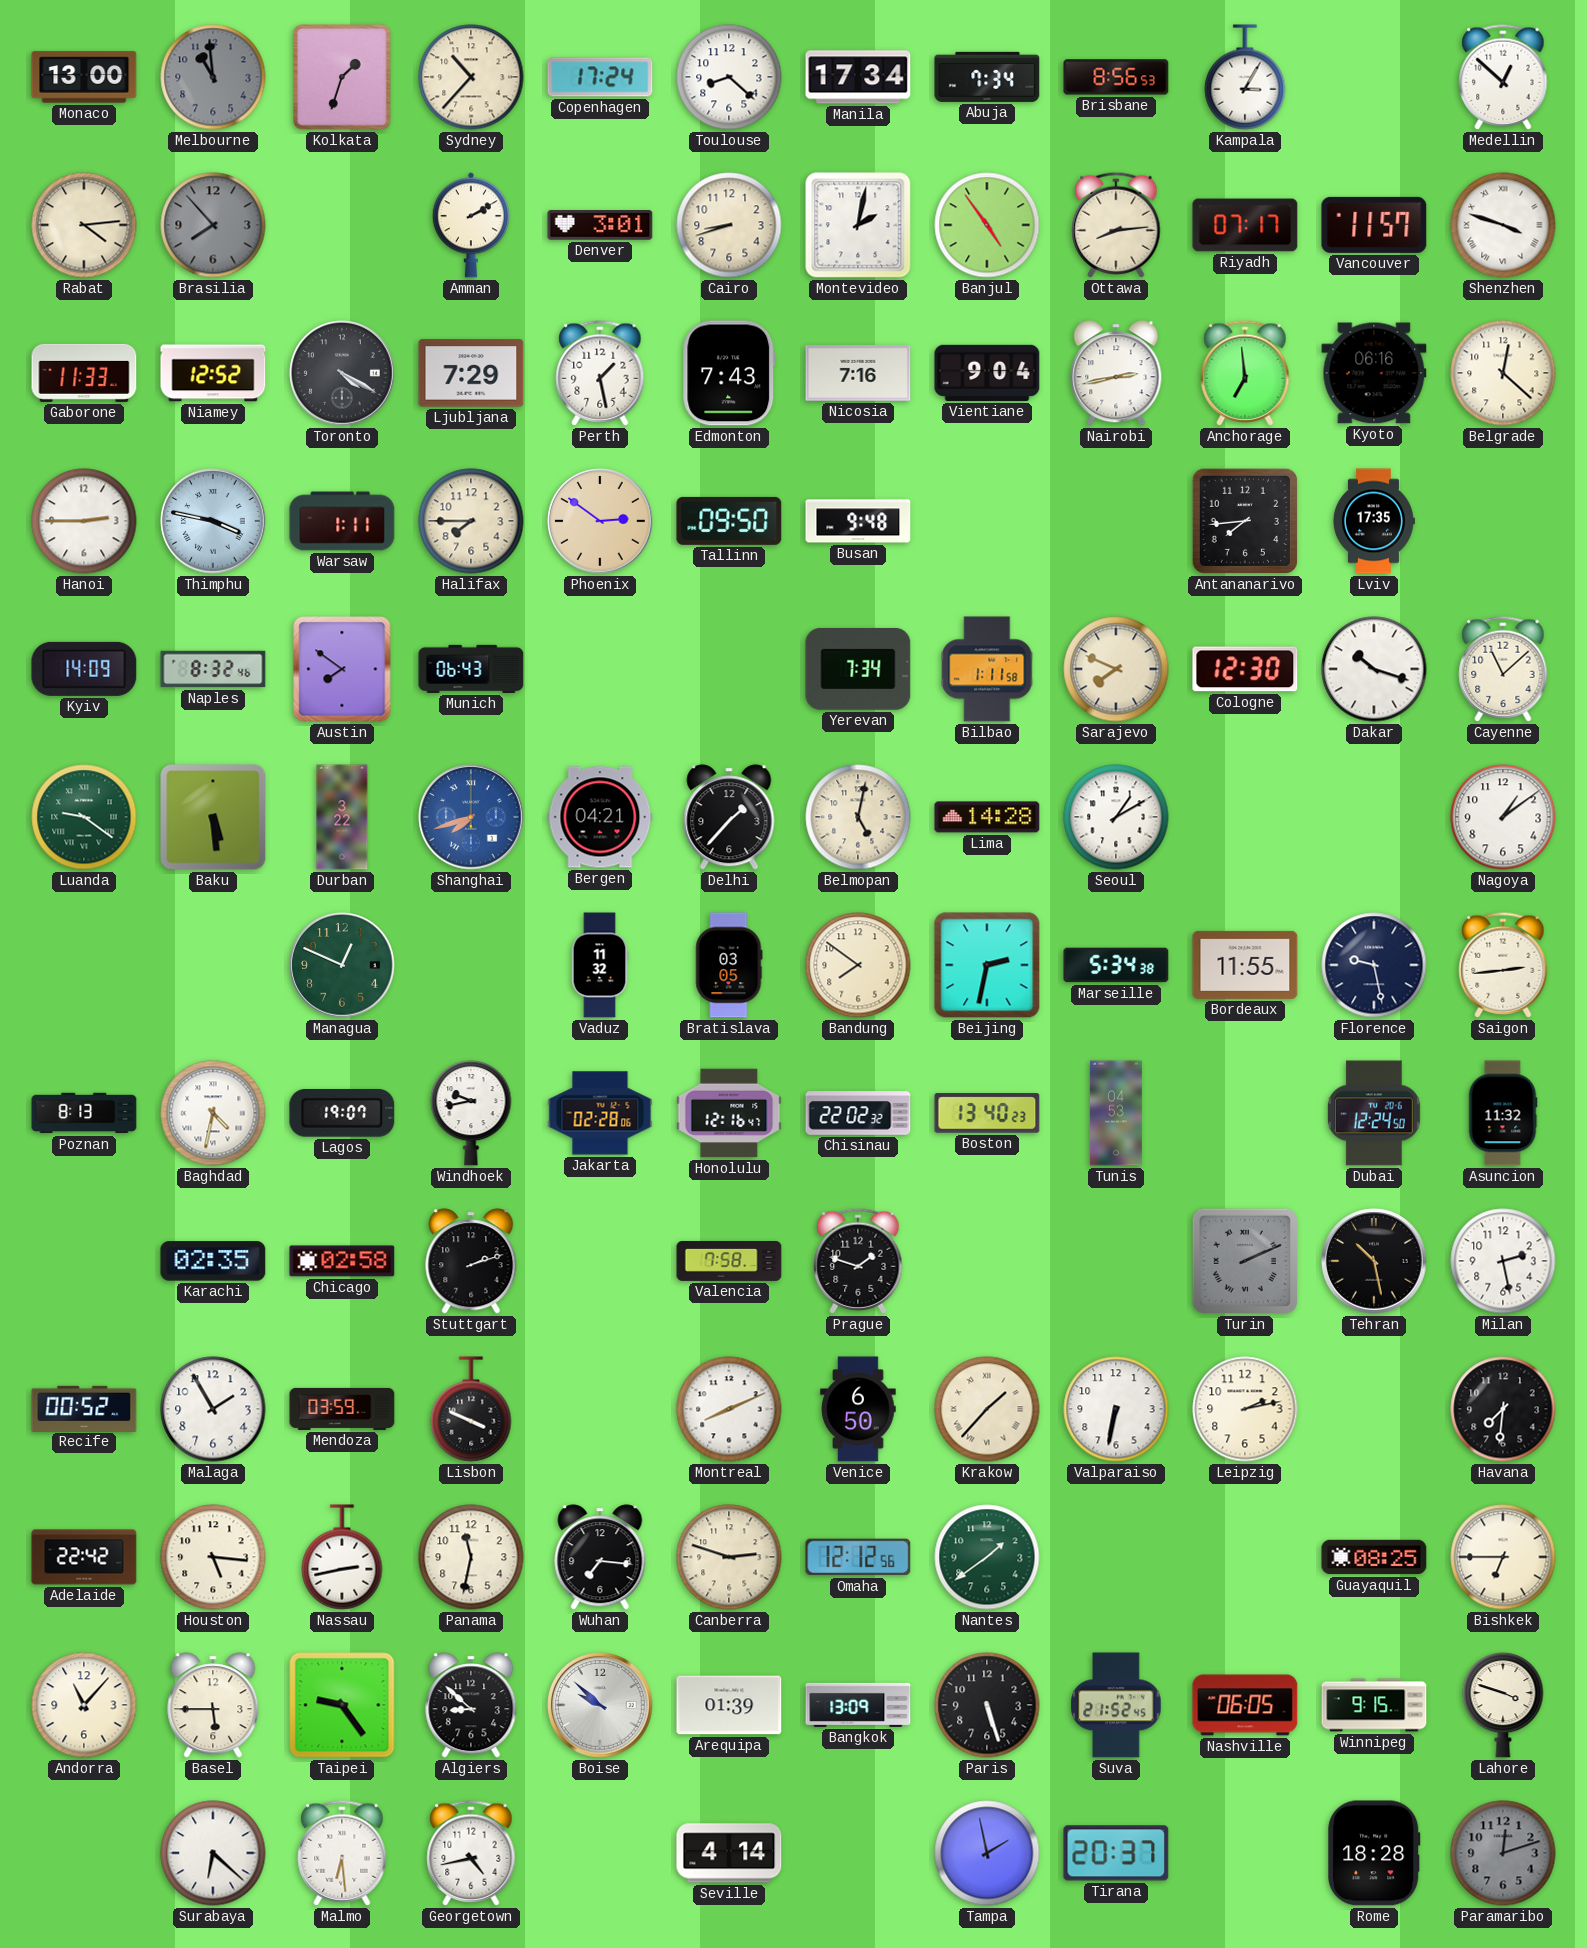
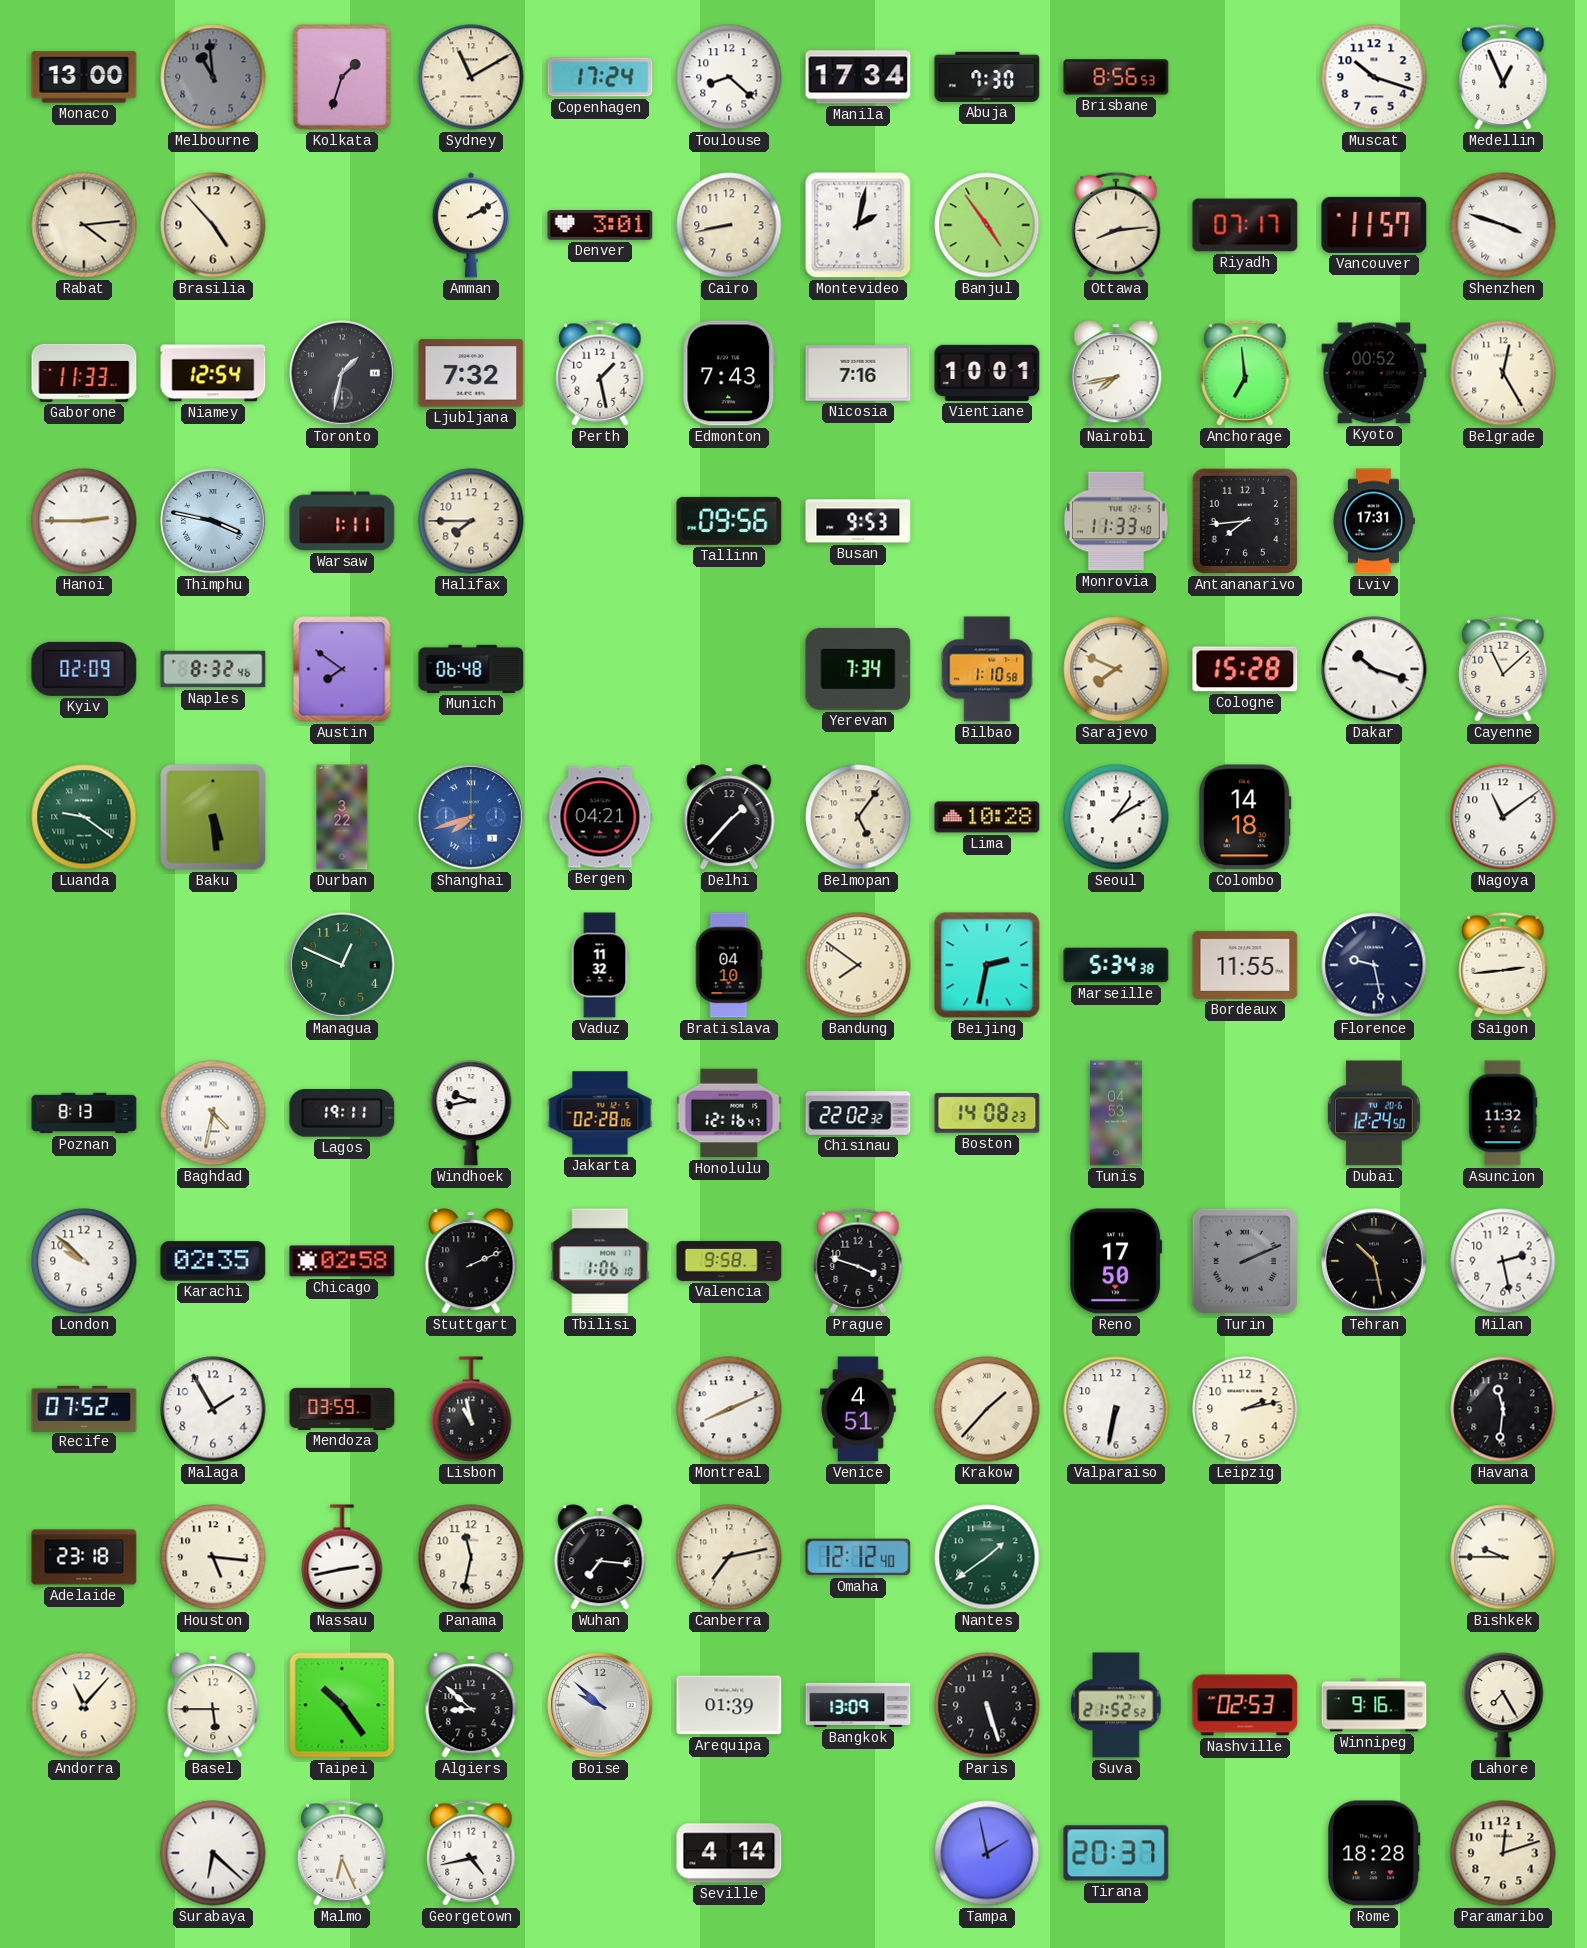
Sydney: 10:37 -> 11:10
Abuja: 7:34 -> 7:30
Kampala: 3:05 -> none
Muscat: none -> 10:18
Medellin: 12:52 -> 12:56
Brasilia: 7:53 -> 4:53
Brasilia dial: grey -> cream
Cairo: 8:42 -> 8:43
Niamey: 12:52 -> 12:54
Toronto: 4:20 -> 1:32
Ljubljana: 7:29 -> 7:32
Vientiane: 9:04 -> 10:01
Nairobi: 2:43 -> 7:43
Kyoto: 06:16 -> 00:52
Belgrade: 12:22 -> 12:25
Phoenix: 2:51 -> none
Tallinn: 09:50 -> 09:56
Busan: 9:48 -> 9:53
Monrovia: none -> 11:33
Lviv: 17:35 -> 17:31
Kyiv: 14:09 -> 02:09
Munich: 06:43 -> 06:48
Bilbao: 1:11 -> 1:10
Cologne: 12:30 -> 15:28
Belmopan: 5:02 -> 5:06
Lima: 14:28 -> 10:28
Colombo: none -> 14:18
Nagoya: 1:09 -> 11:09
Bratislava: 03:05 -> 04:10
Lagos: 19:07 -> 19:11
Boston: 13:40 -> 14:08
London: none -> 9:52
Stuttgart: 2:12 -> 2:11
Tbilisi: none -> 1:06
Valencia: 7:58 -> 9:58
Prague: 1:48 -> 3:48
Reno: none -> 17:50
Recife: 00:52 -> 07:52
Lisbon: 3:49 -> 10:58
Venice: 6:50 -> 4:51
Havana: 7:31 -> 11:31
Adelaide: 22:42 -> 23:18
Canberra: 2:48 -> 7:13
Omaha: 12:12:56 -> 12:12:40
Guayaquil: 08:25 -> none
Bishkek: 6:45 -> 9:45
Taipei: 9:24 -> 10:24
Suva: 21:52:45 -> 21:52:52
Nashville: 06:05 -> 02:53
Winnipeg: 9:15 -> 9:16
Lahore: 3:48 -> 7:25
Malmo: 6:29 -> 6:26
Paramaribo dial: grey -> cream
